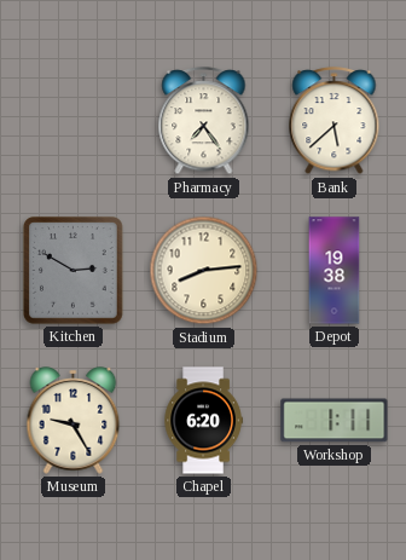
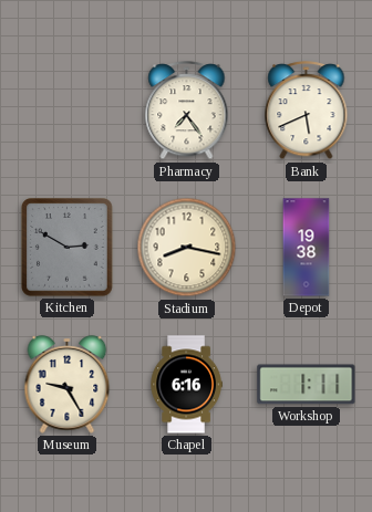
Bank: 5:38 -> 5:41
Stadium: 8:14 -> 8:17
Chapel: 6:20 -> 6:16
